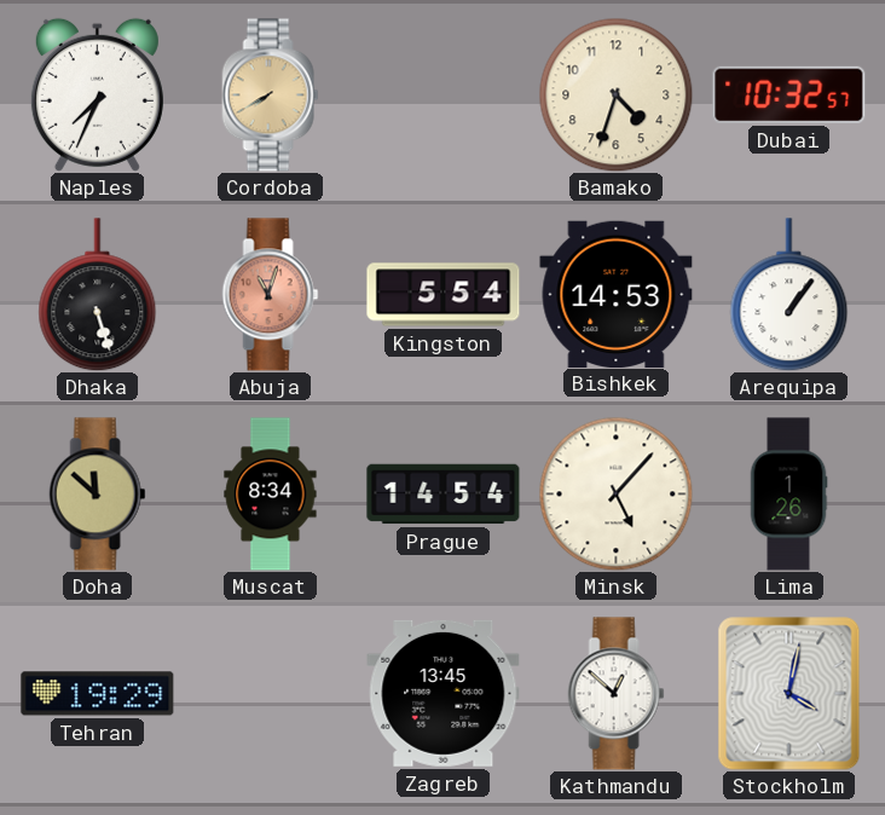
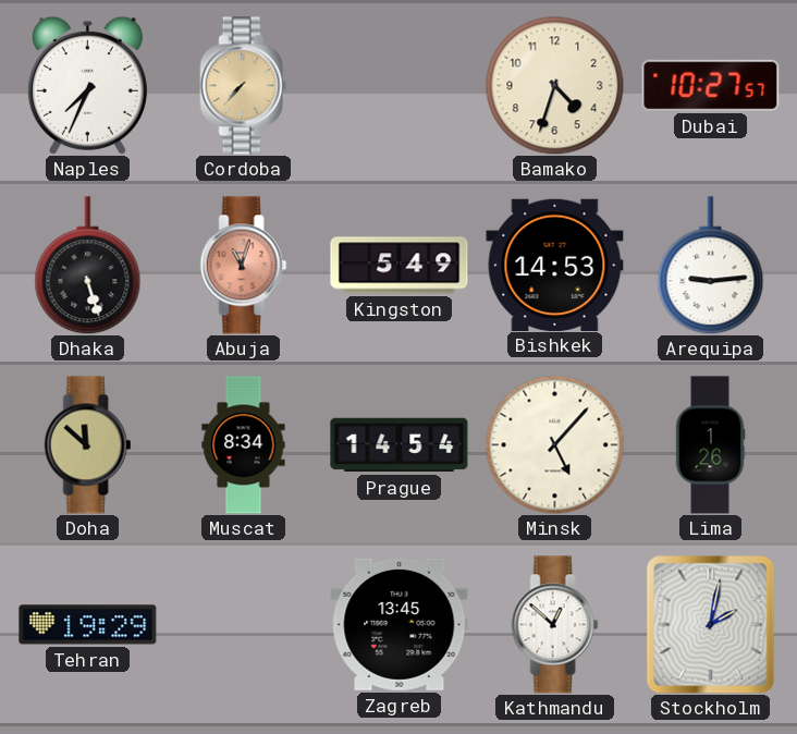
Cordoba: 7:40 -> 7:37
Dubai: 10:32 -> 10:27
Kingston: 5:54 -> 5:49
Arequipa: 1:06 -> 9:14
Stockholm: 4:02 -> 2:02
